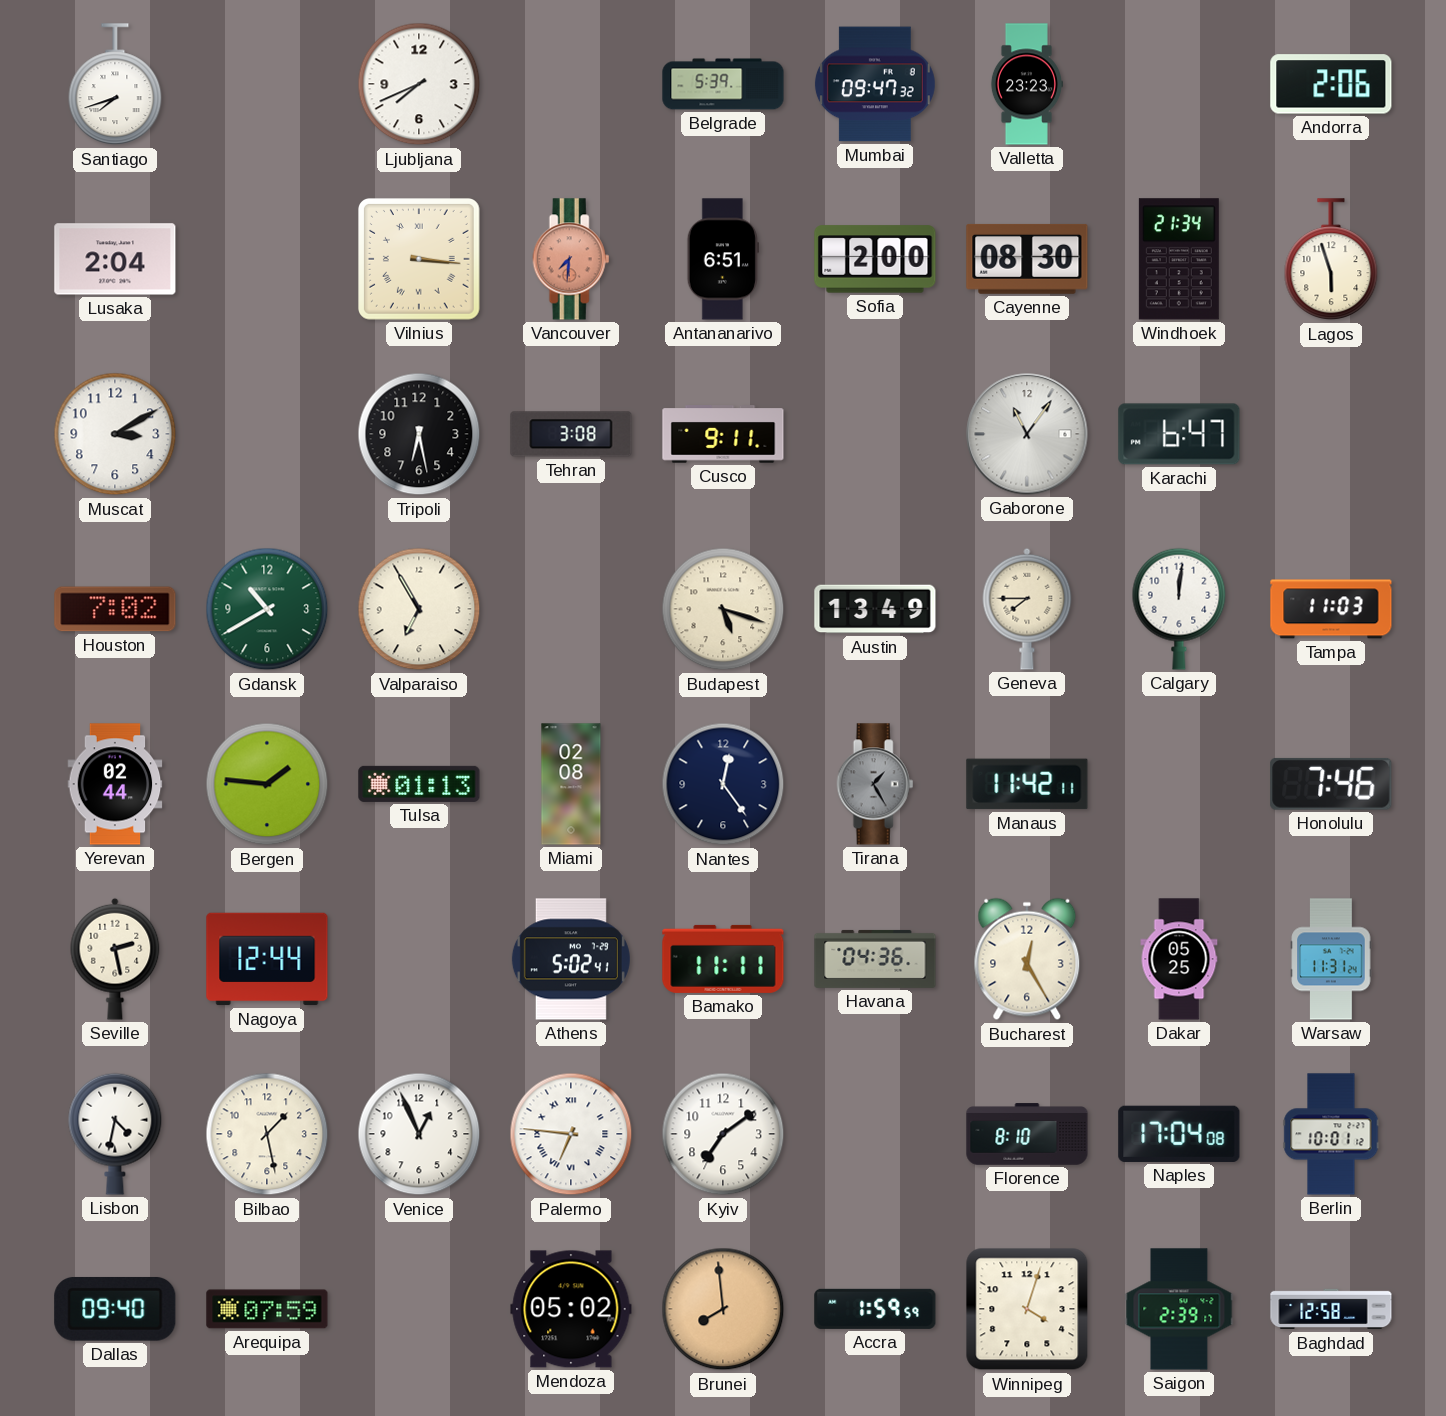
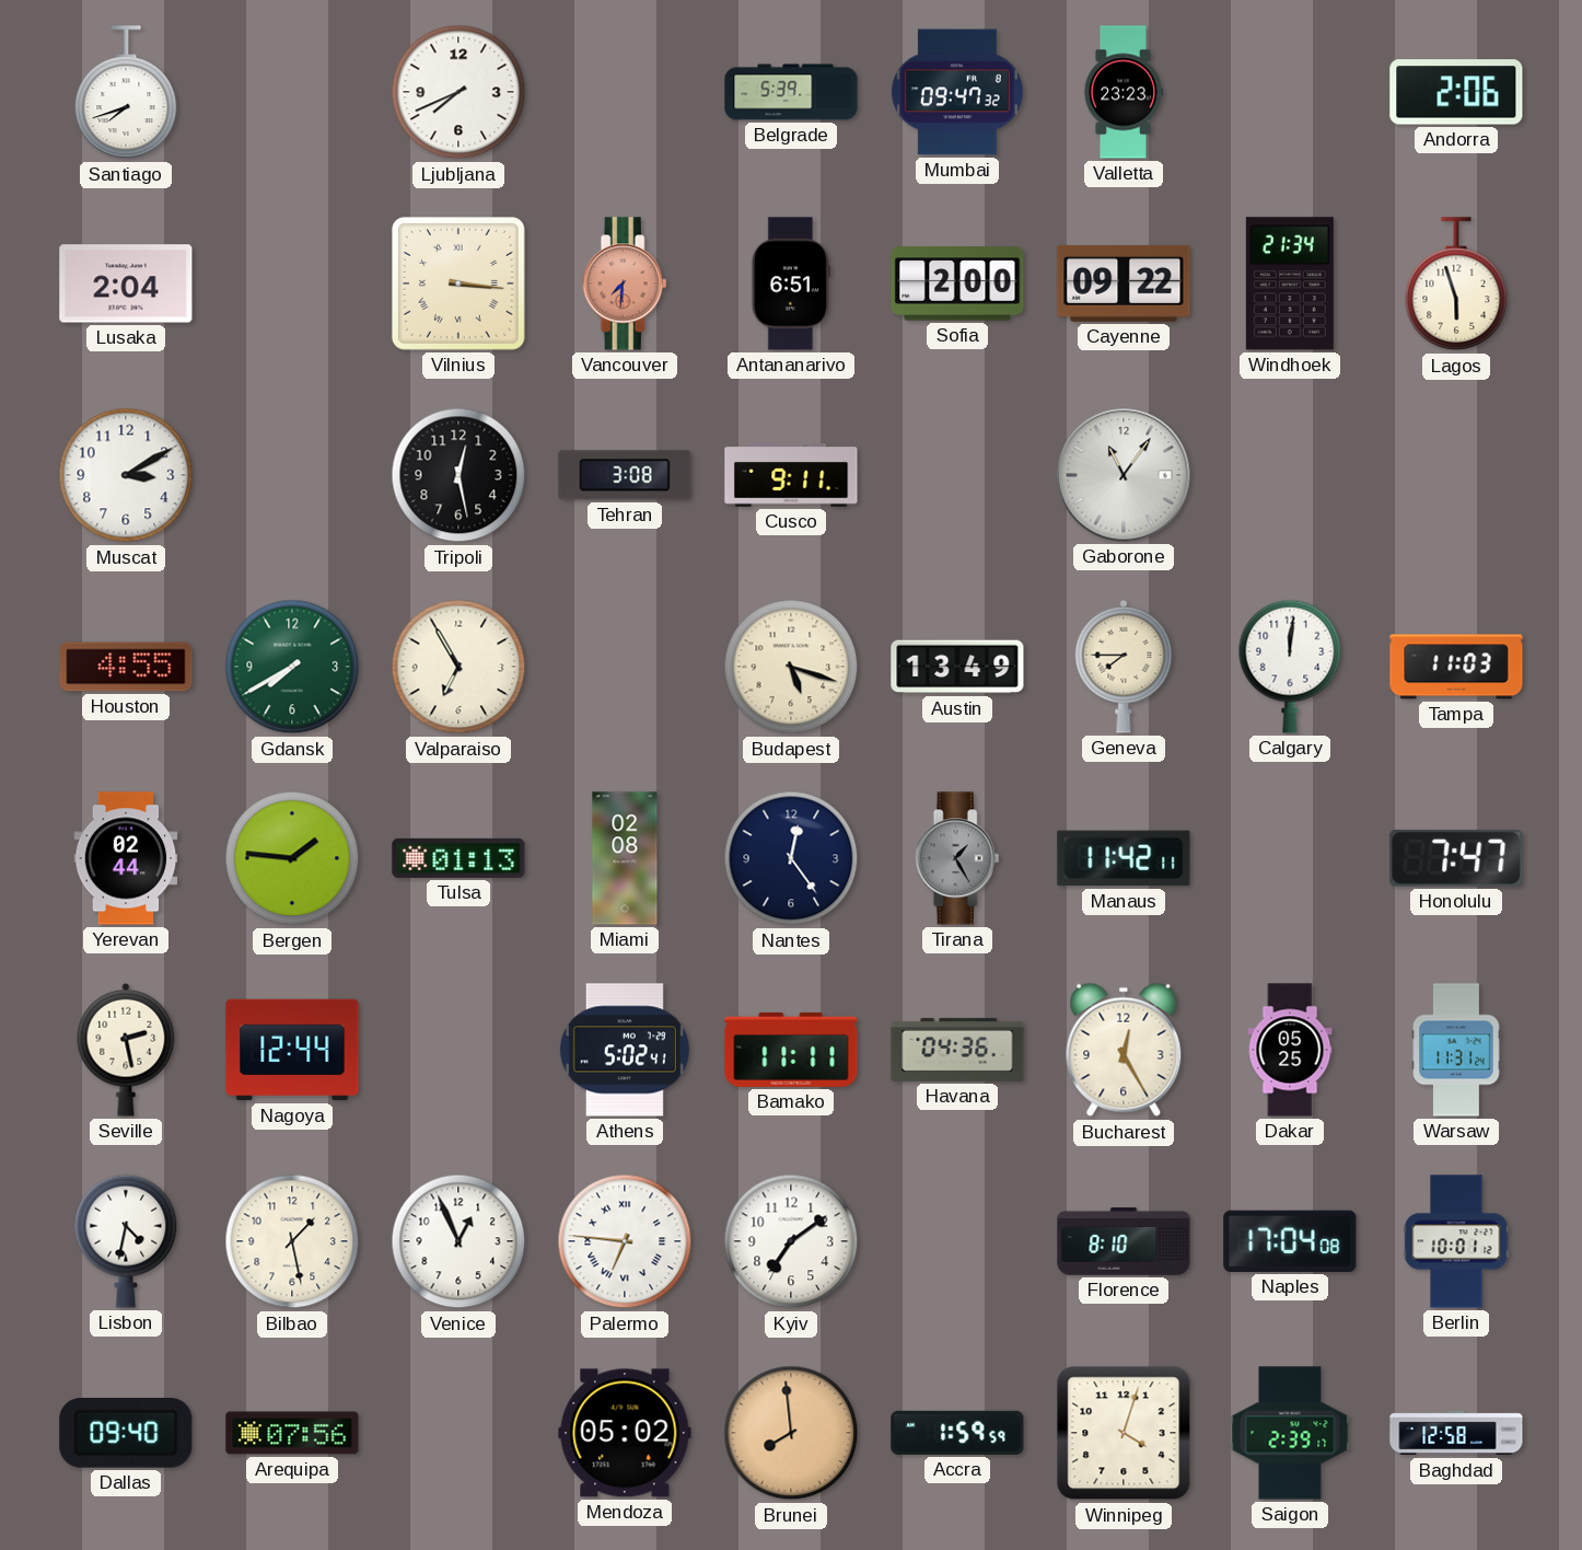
Cayenne: 08:30 -> 09:22
Tripoli: 6:28 -> 12:28
Karachi: 6:47 -> none
Houston: 7:02 -> 4:55
Gdansk: 10:40 -> 7:40
Honolulu: 7:46 -> 7:47
Arequipa: 07:59 -> 07:56
